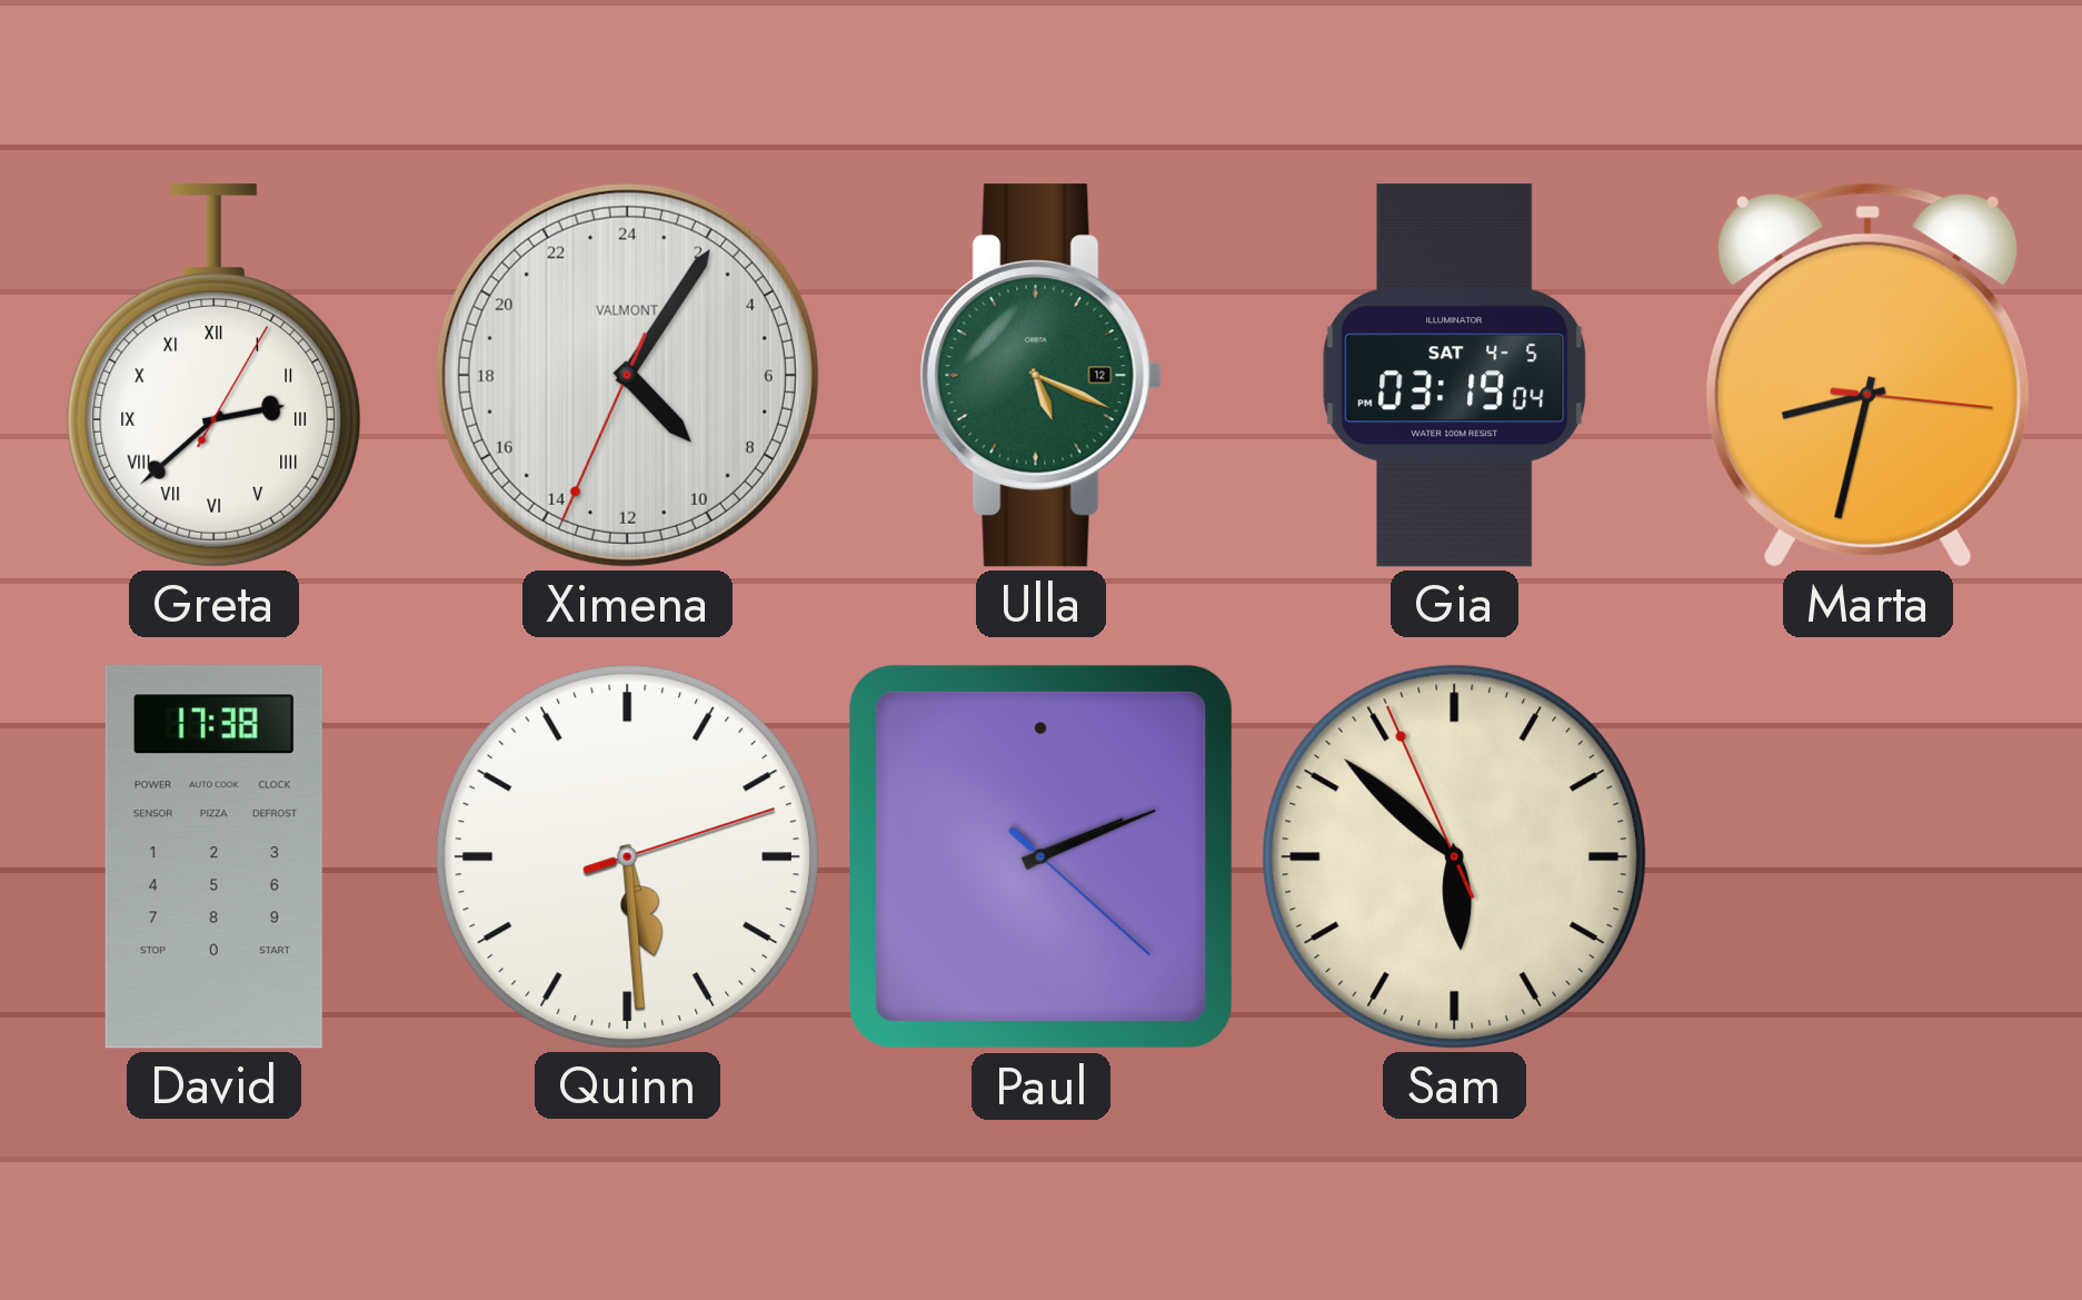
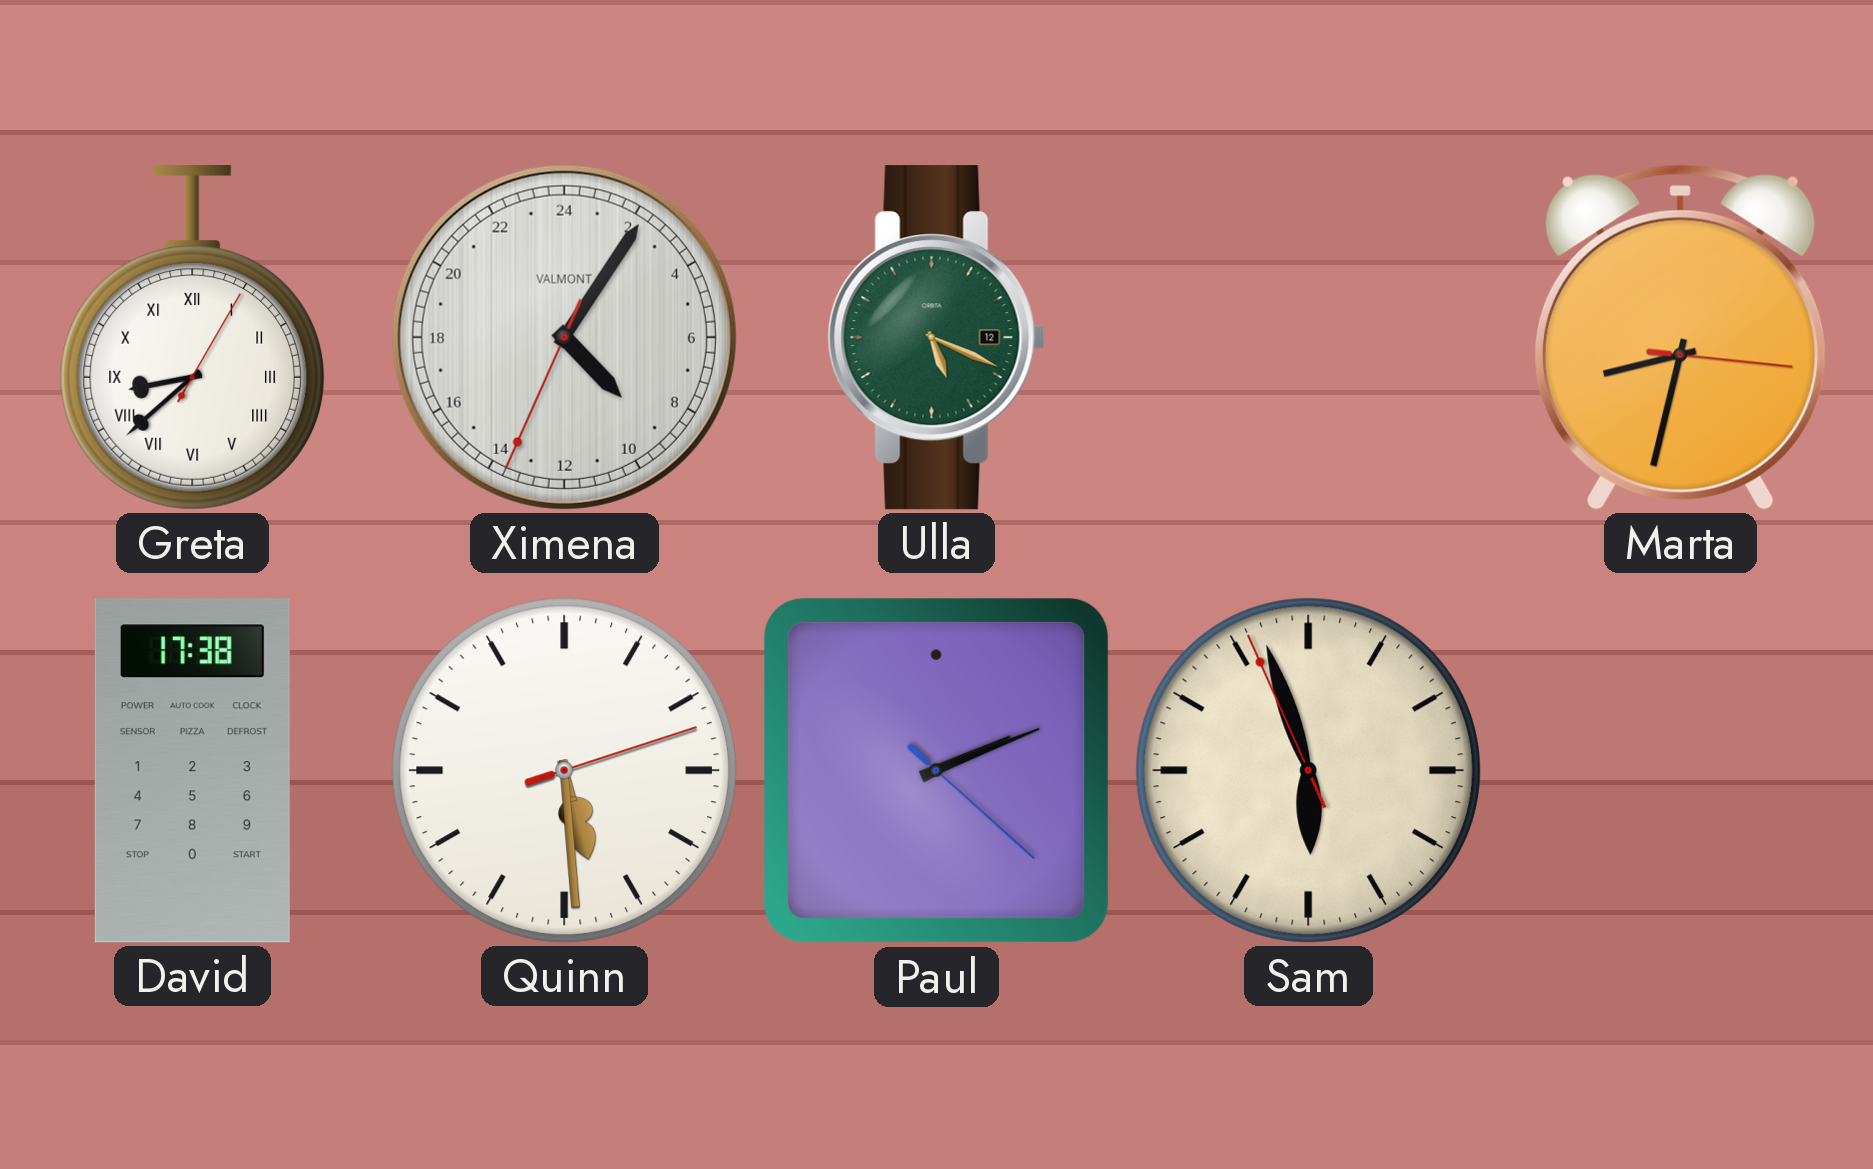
Greta: 2:38 -> 8:38
Gia: 03:19 -> none
Sam: 5:51 -> 5:56
